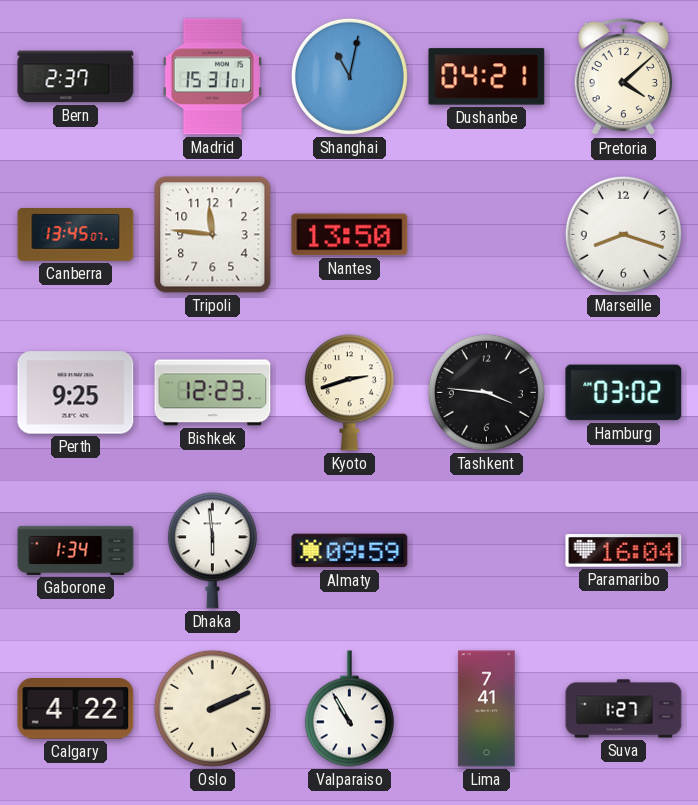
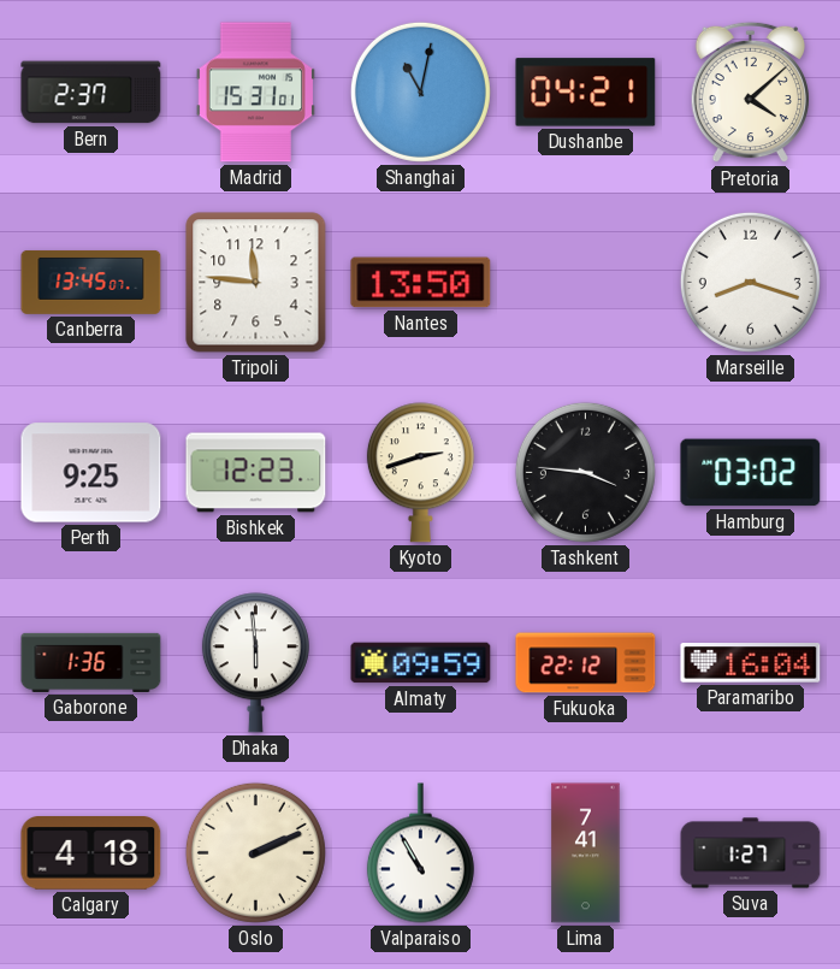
Gaborone: 1:34 -> 1:36
Fukuoka: none -> 22:12
Calgary: 4:22 -> 4:18
